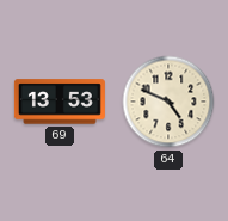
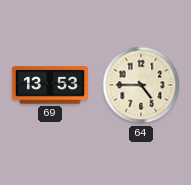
64: 4:49 -> 4:45
